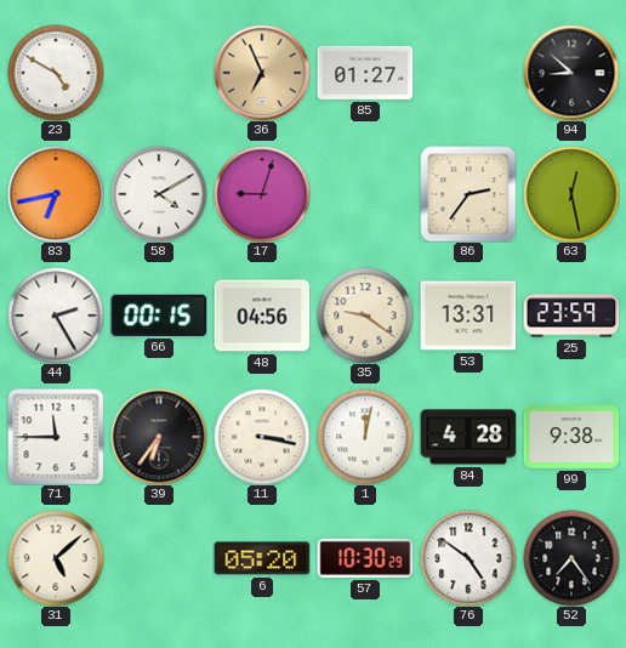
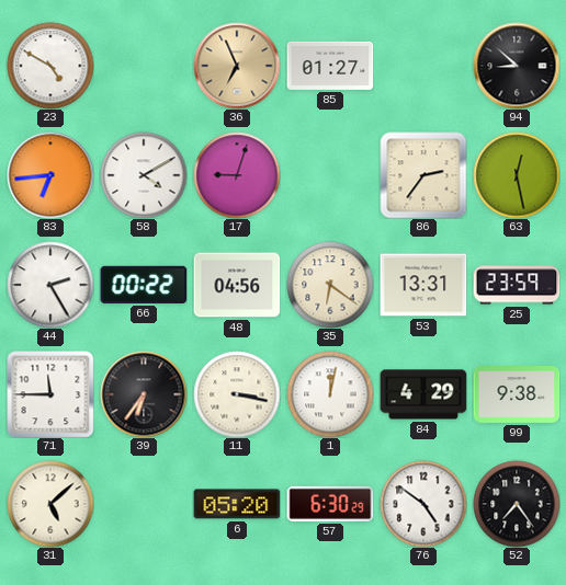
83: 6:43 -> 6:44
66: 00:15 -> 00:22
35: 9:21 -> 6:21
84: 4:28 -> 4:29
57: 10:30 -> 6:30
